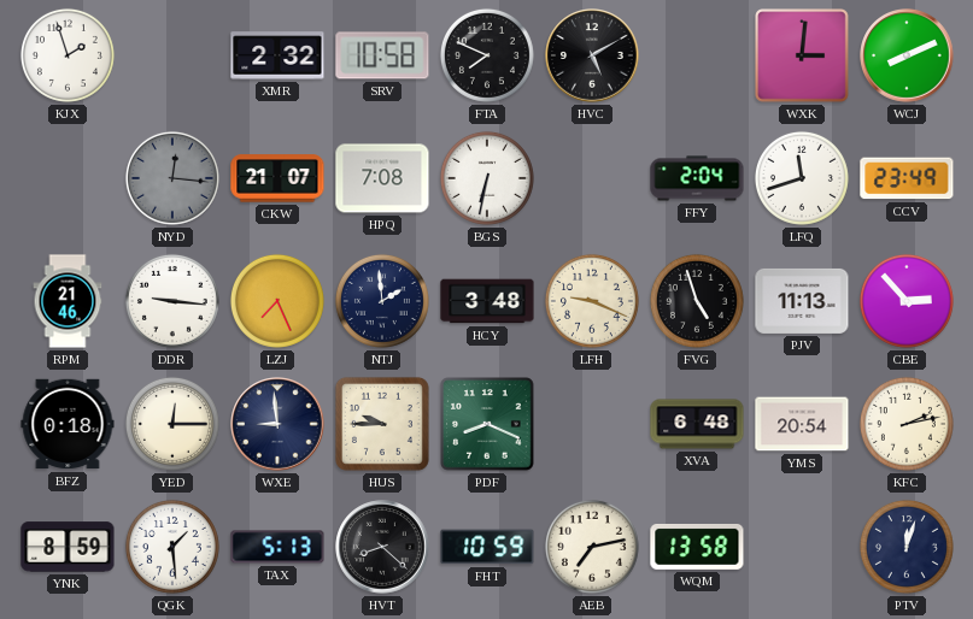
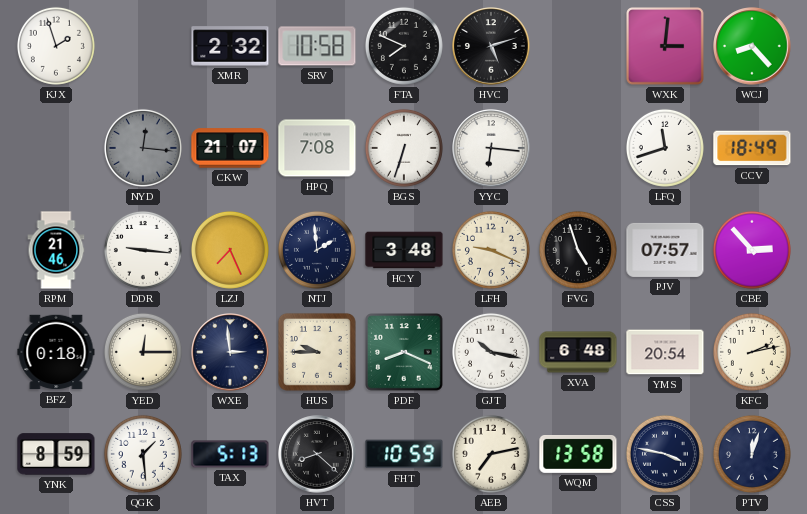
HVC: 5:10 -> 5:12
WCJ: 8:11 -> 8:23
BGS: 6:32 -> 6:33
YYC: none -> 6:16
FFY: 2:04 -> none
CCV: 23:49 -> 18:49
PJV: 11:13 -> 07:57
WXE: 8:59 -> 2:59
GJT: none -> 10:17
CSS: none -> 3:47
